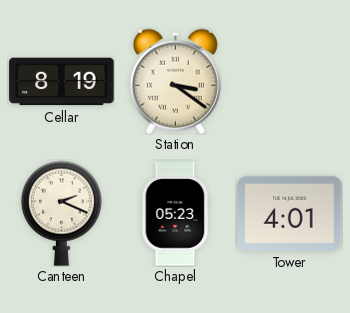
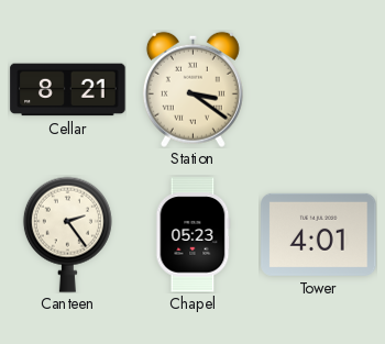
Cellar: 8:19 -> 8:21
Canteen: 2:19 -> 2:24
